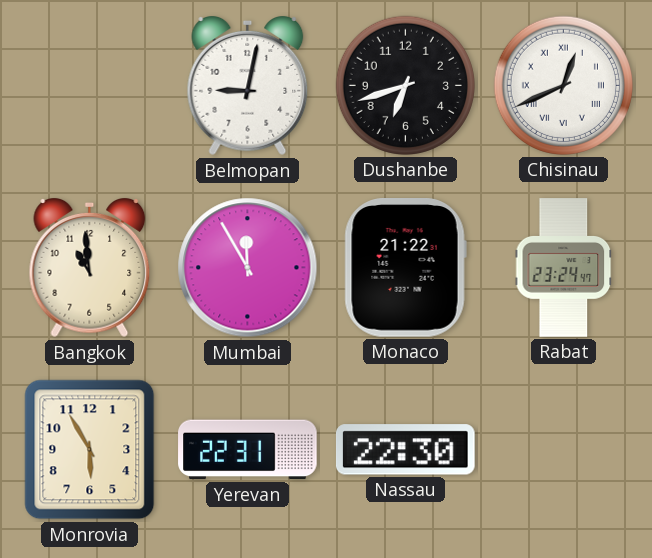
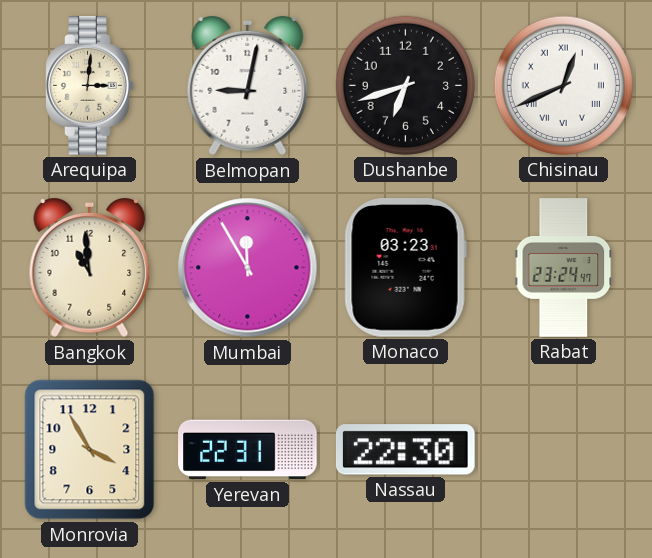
Arequipa: none -> 3:01
Monaco: 21:22 -> 03:23
Monrovia: 5:55 -> 3:55
